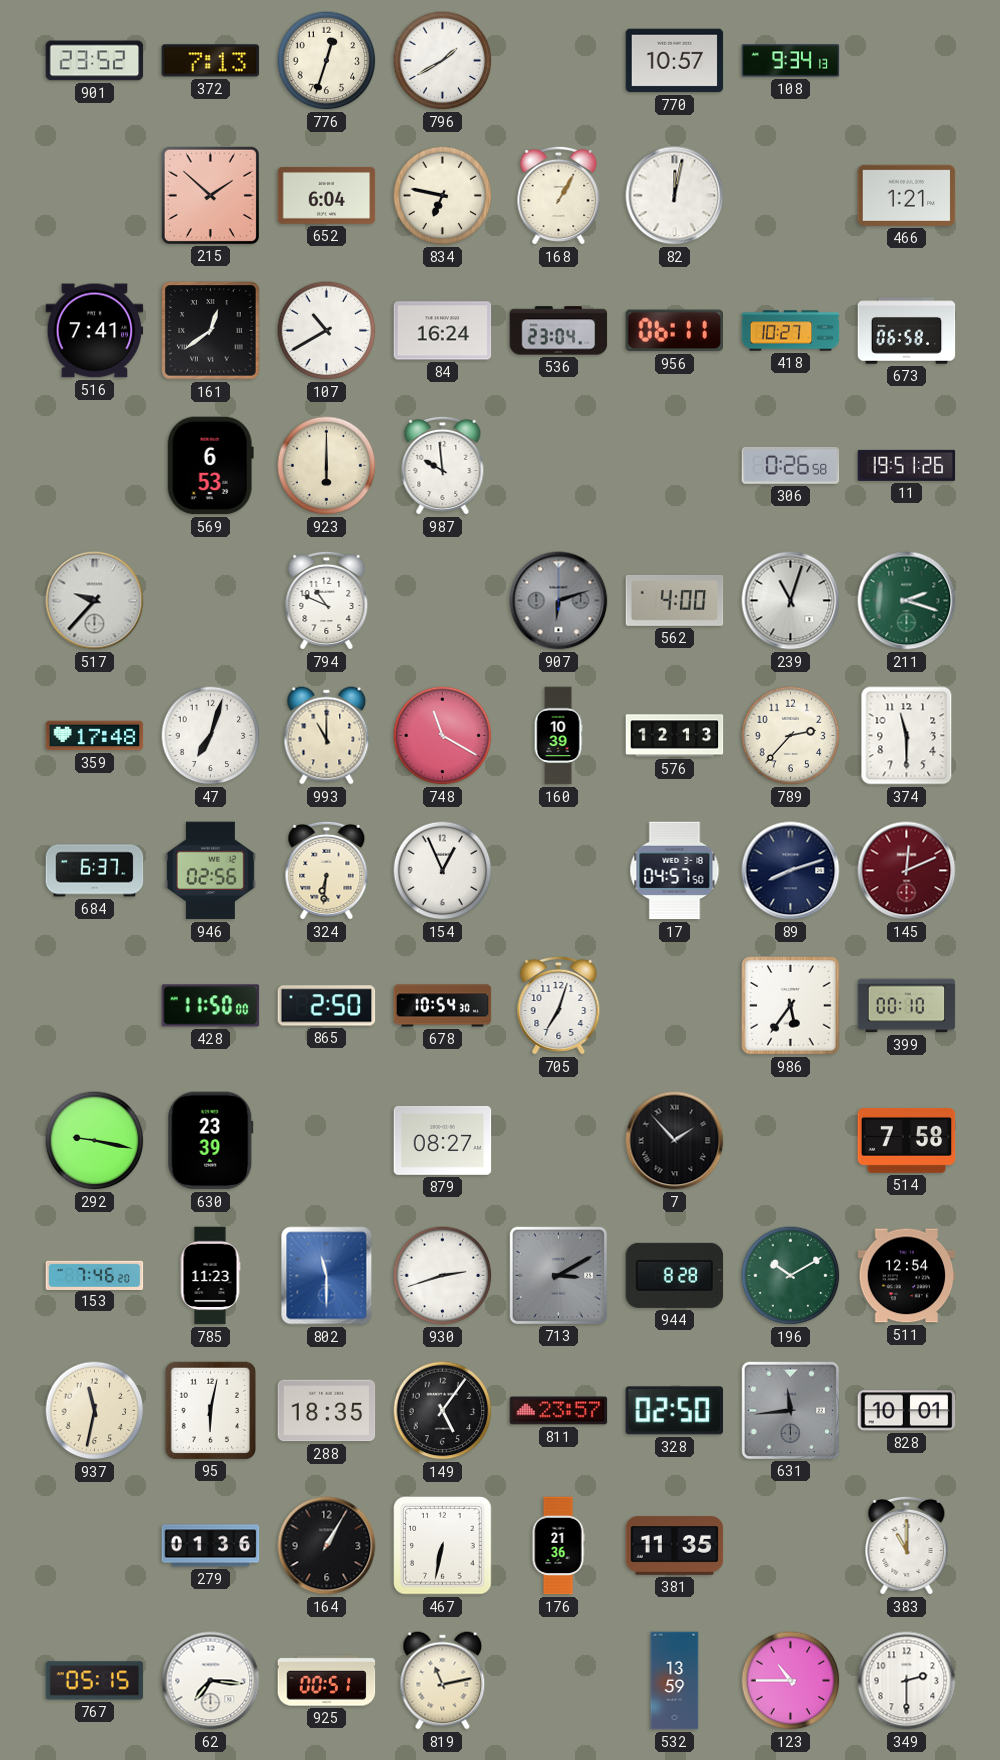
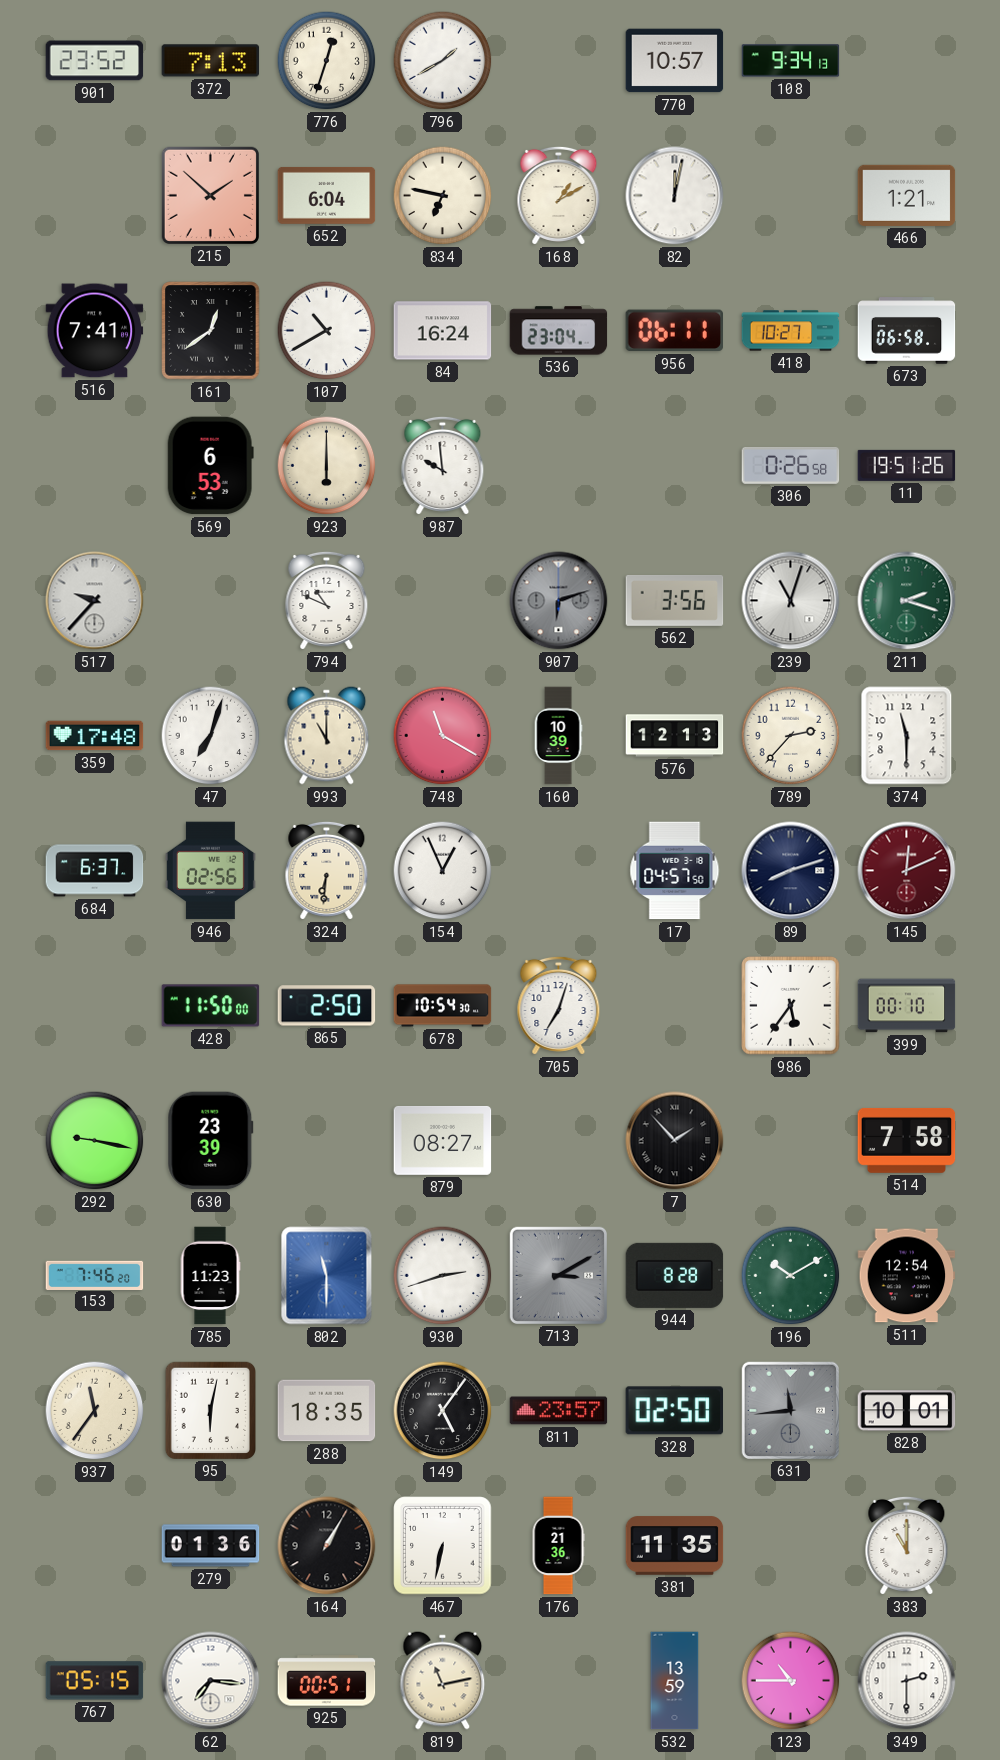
168: 1:05 -> 1:10
562: 4:00 -> 3:56
937: 11:32 -> 11:36
